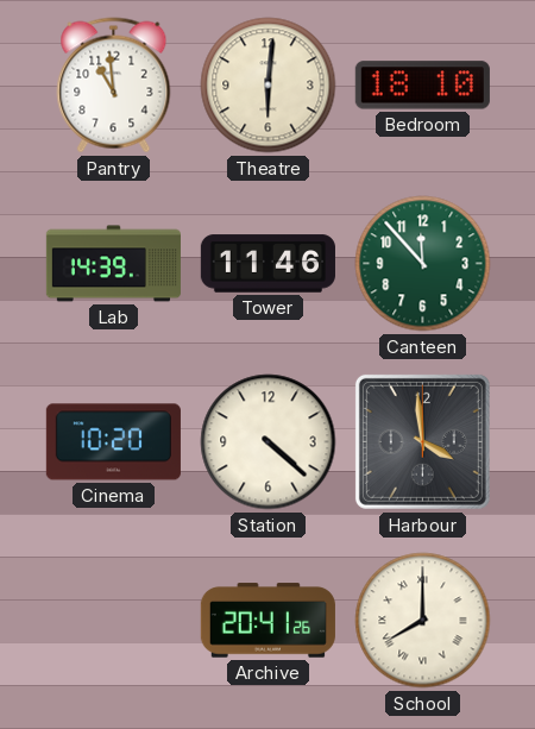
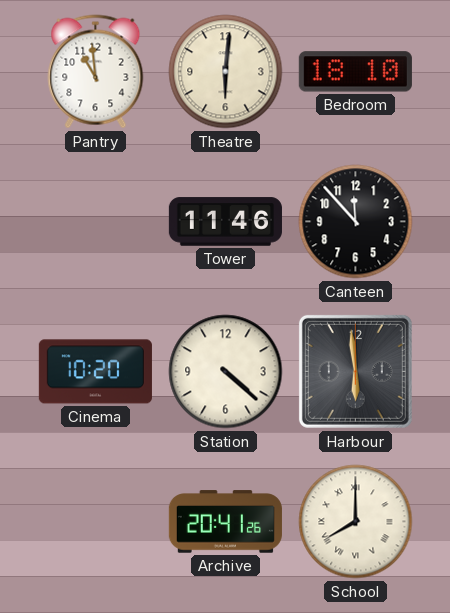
Lab: 14:39 -> none
Canteen dial: green -> black
Harbour: 3:59 -> 5:59
